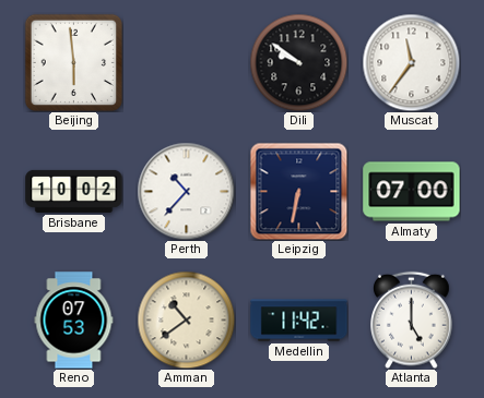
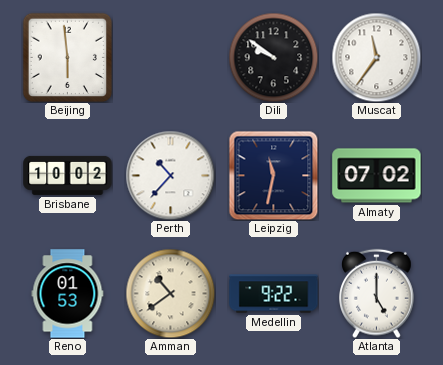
Leipzig: 6:32 -> 11:32
Almaty: 07:00 -> 07:02
Reno: 07:53 -> 01:53
Medellin: 11:42 -> 9:22
